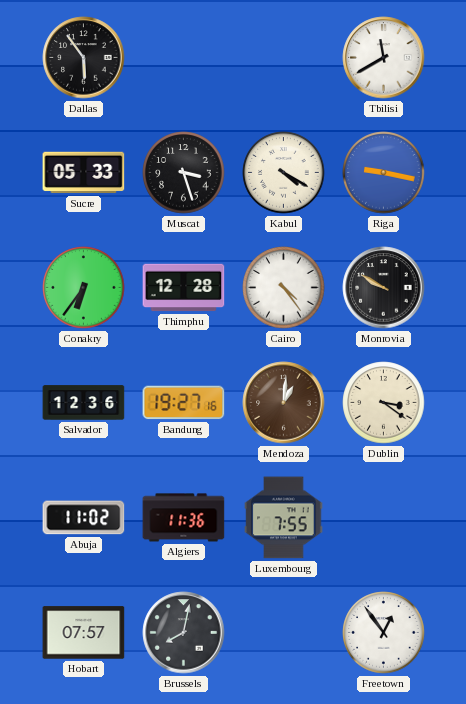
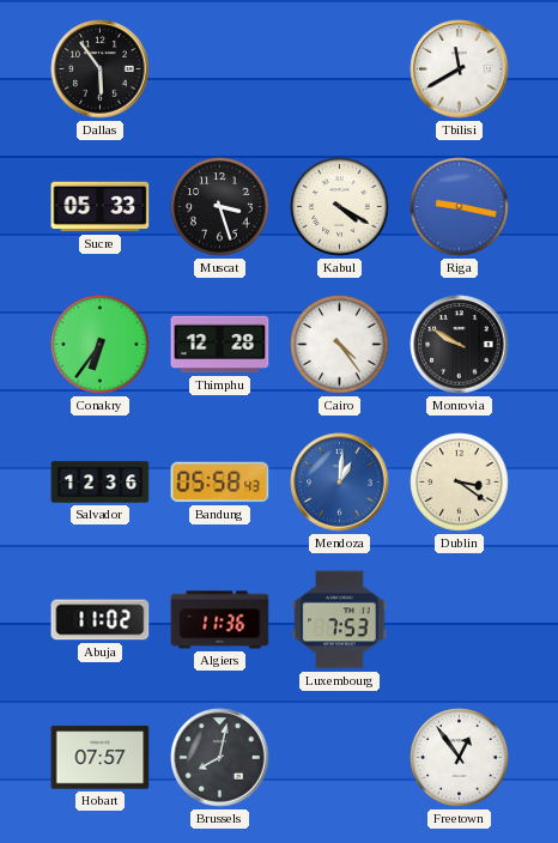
Bandung: 19:27 -> 05:58
Mendoza dial: brown -> blue
Luxembourg: 7:55 -> 7:53
